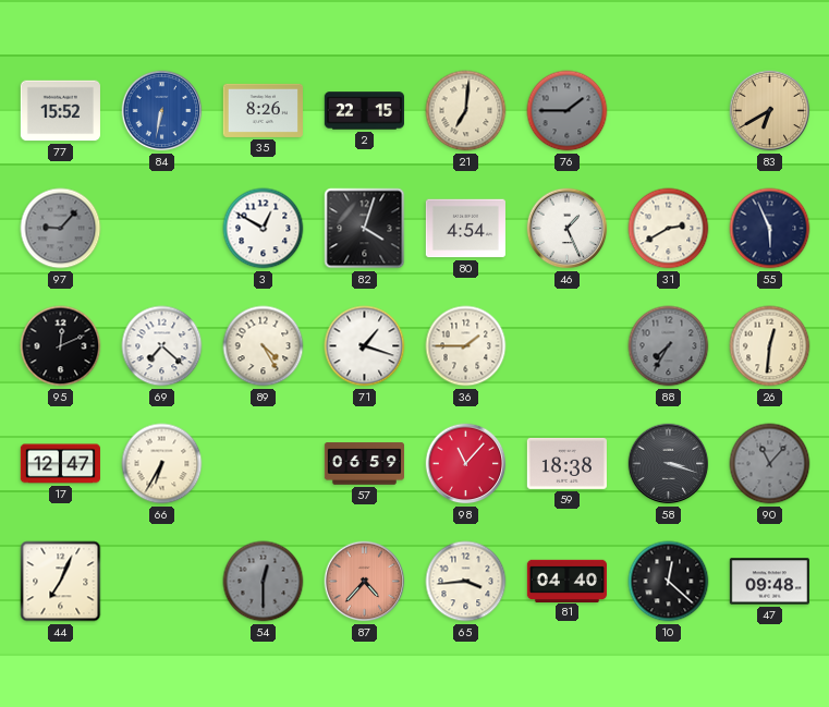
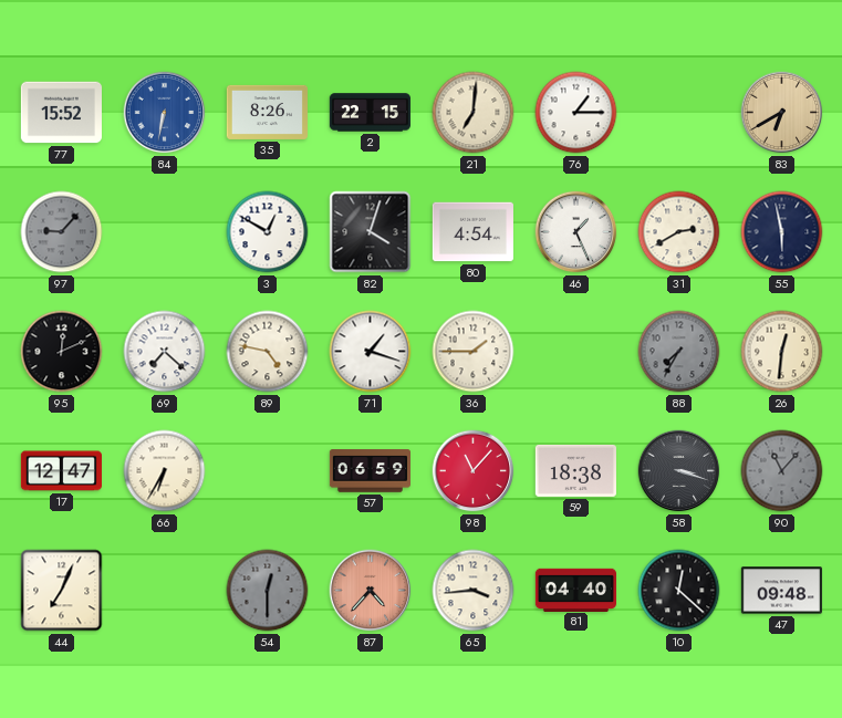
76: 1:45 -> 1:15
76 dial: grey -> white
55: 5:56 -> 5:58
89: 4:25 -> 4:47
